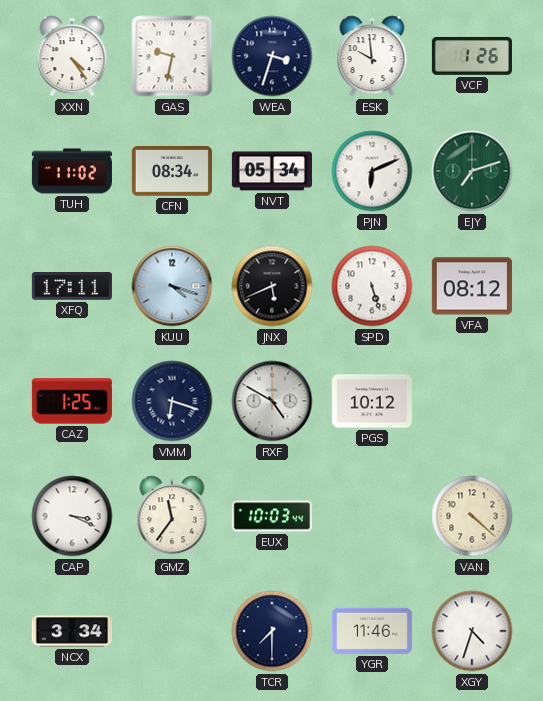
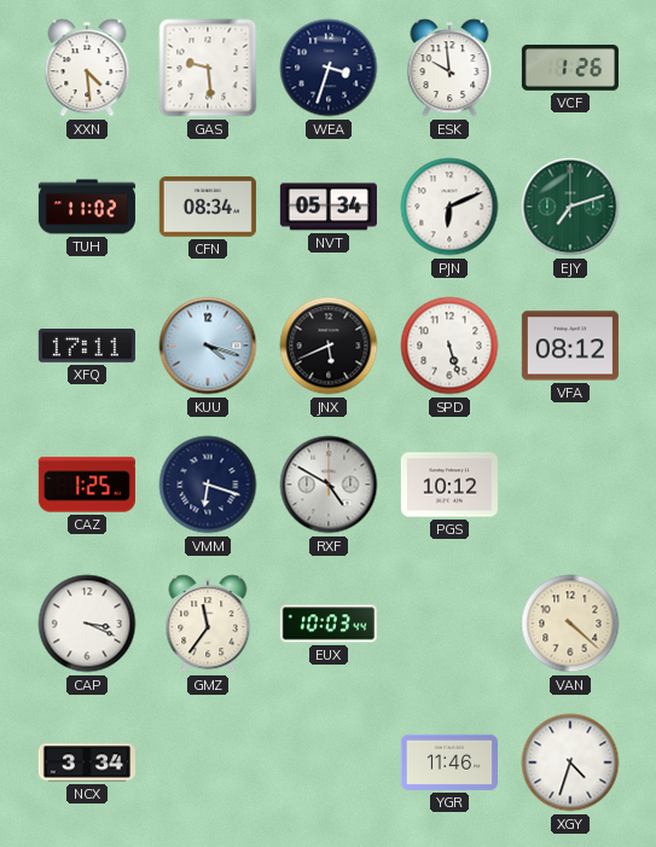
XXN: 4:24 -> 4:29
GAS: 9:32 -> 9:29
TCR: 7:30 -> none
